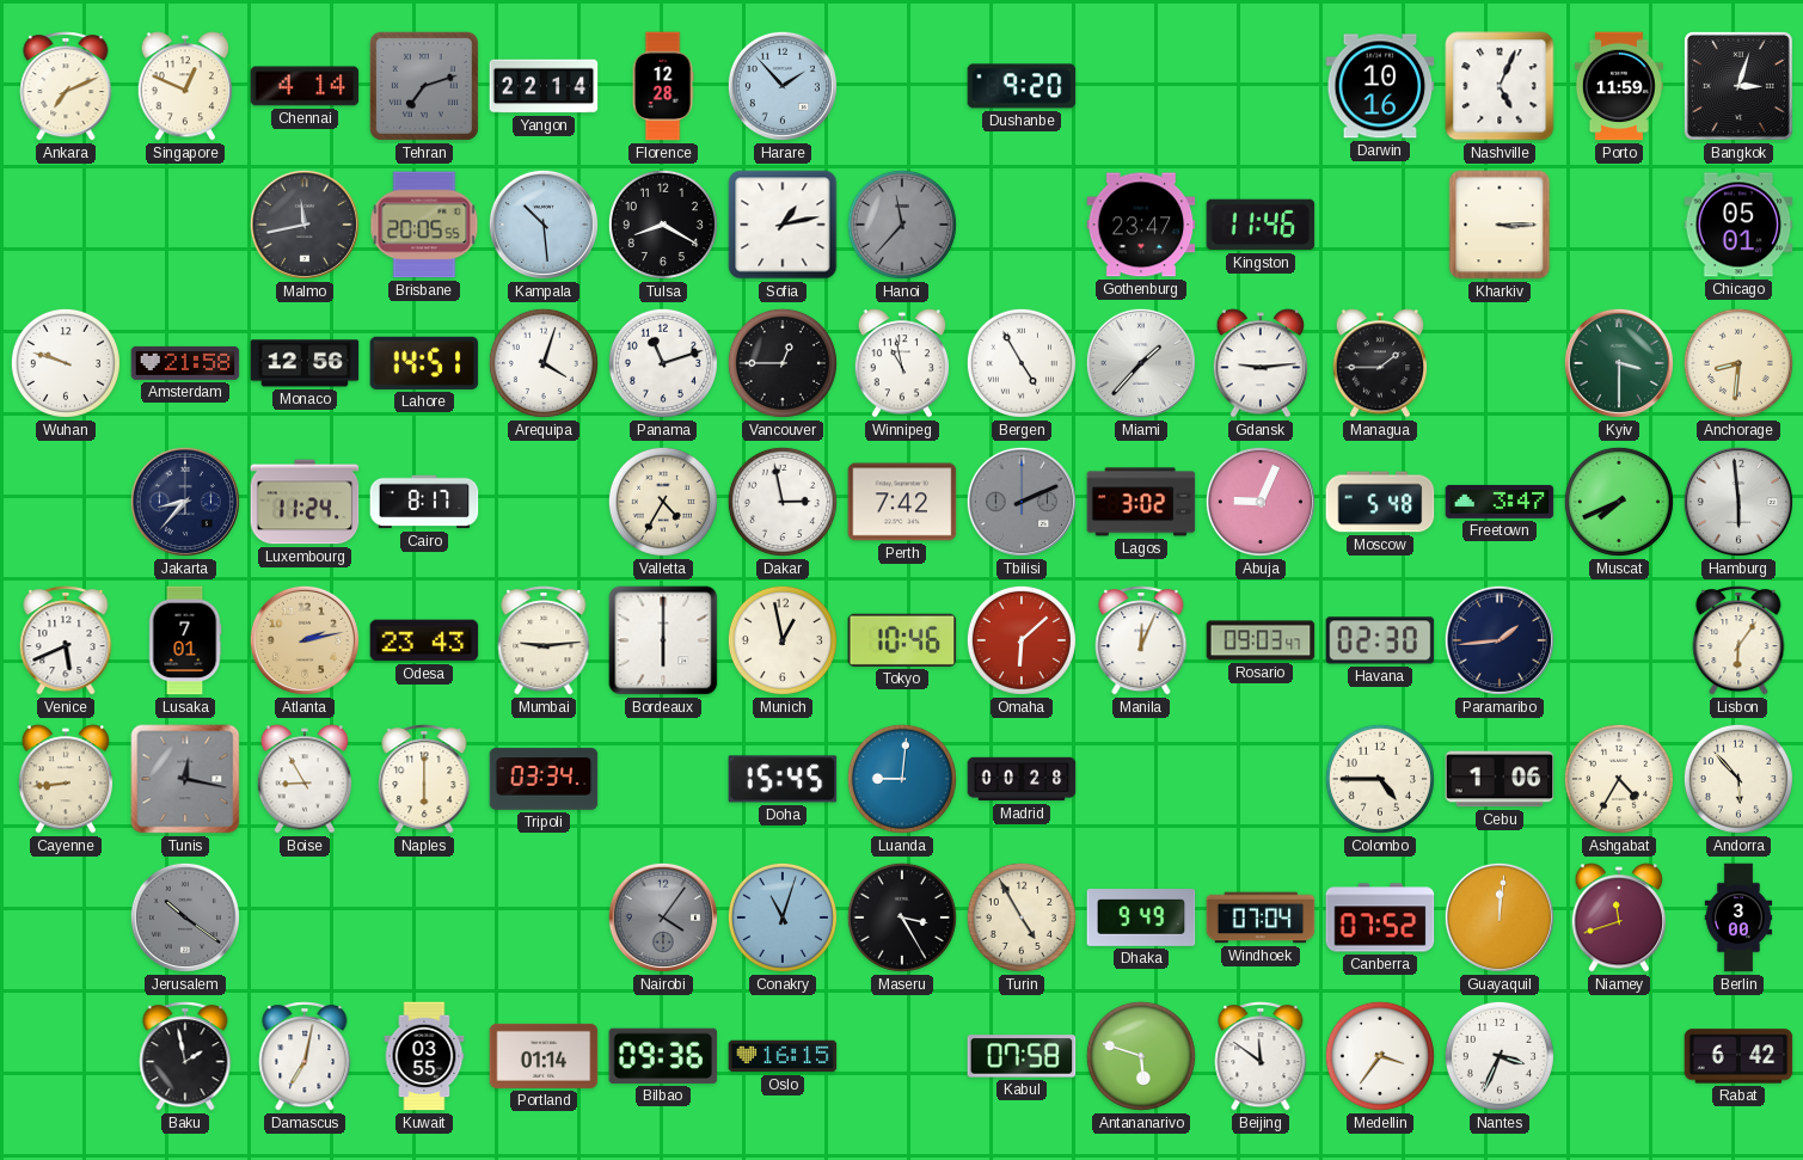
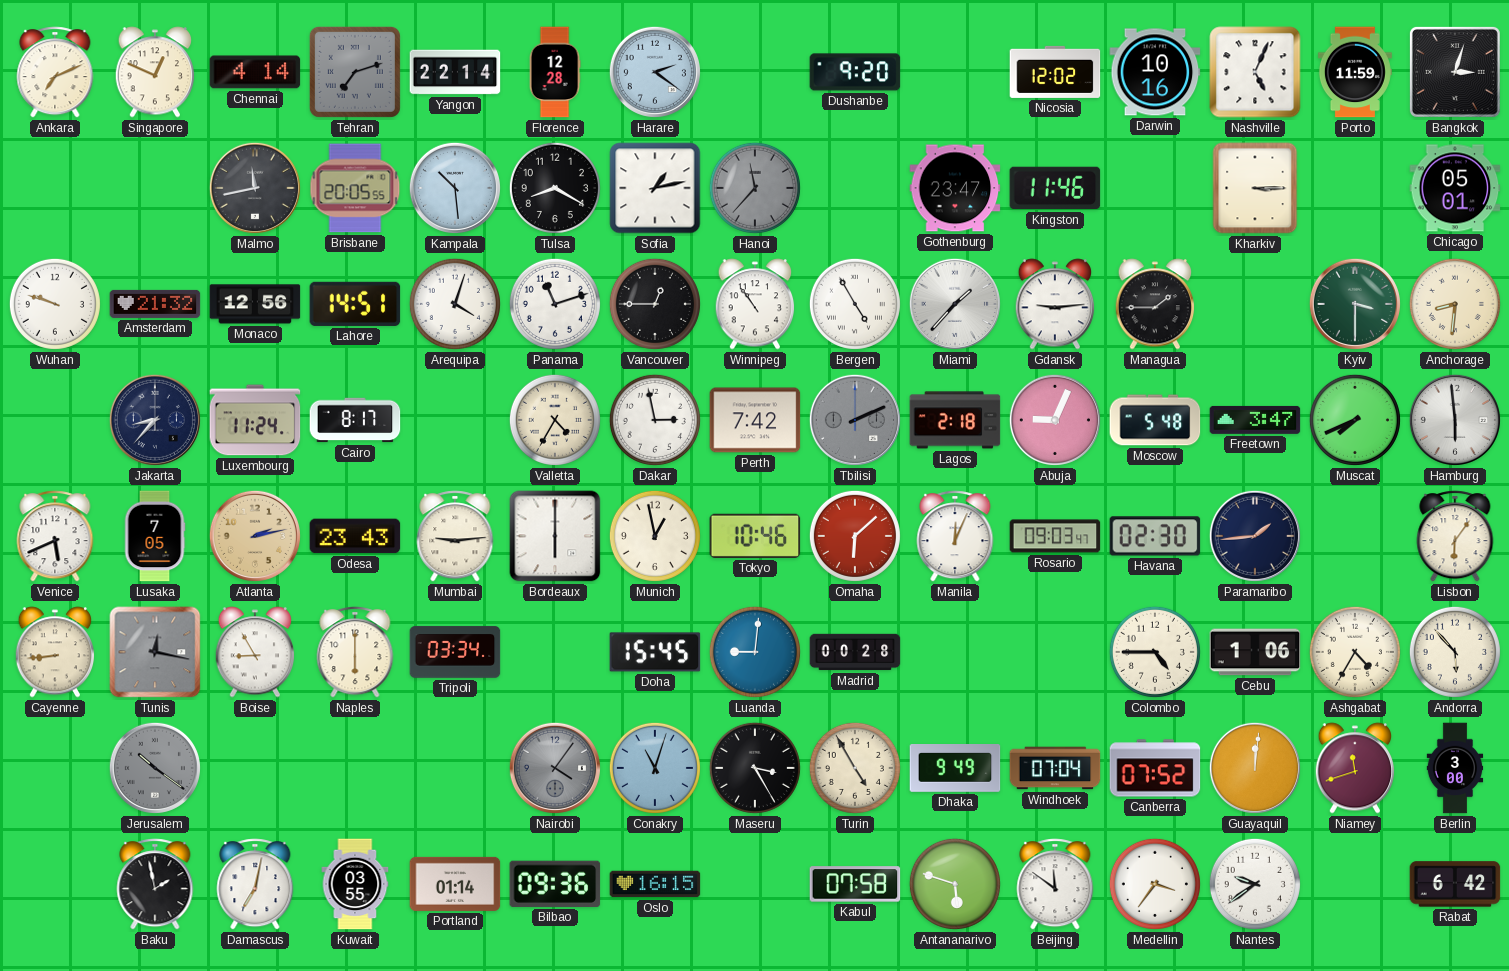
Harare: 1:53 -> 2:21
Nicosia: none -> 12:02
Amsterdam: 21:58 -> 21:32
Winnipeg: 10:58 -> 10:54
Lagos: 3:02 -> 2:18
Lusaka: 7:01 -> 7:05
Nantes: 3:34 -> 9:39
